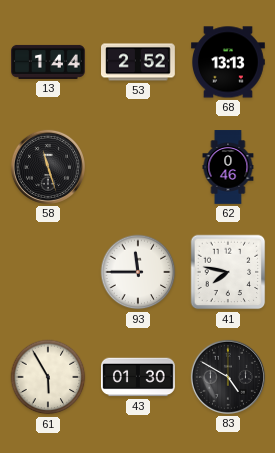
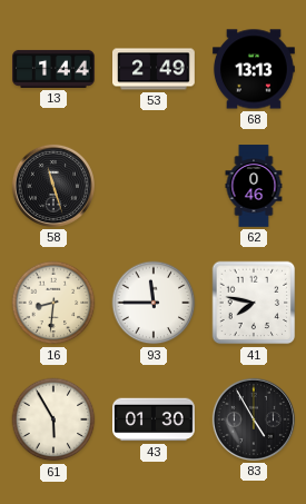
53: 2:52 -> 2:49
16: none -> 8:31
83: 4:50 -> 4:55
